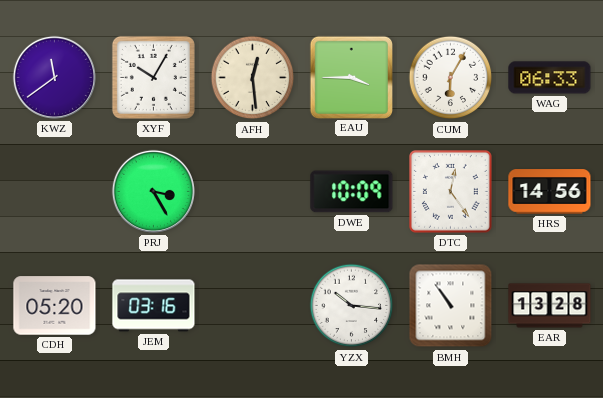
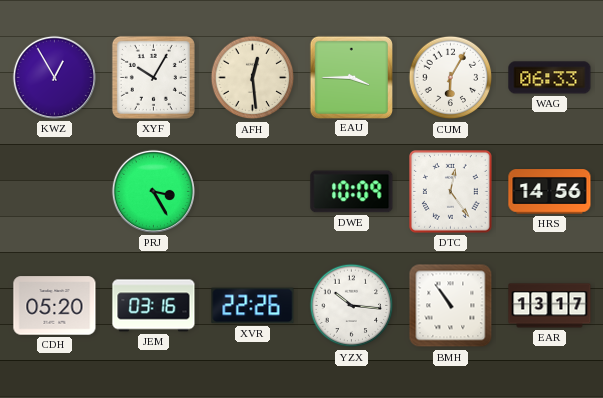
KWZ: 11:39 -> 12:55
XVR: none -> 22:26
EAR: 13:28 -> 13:17
